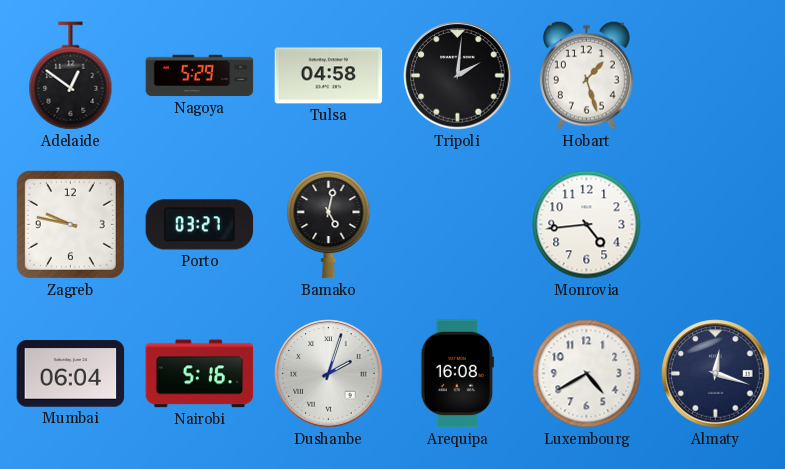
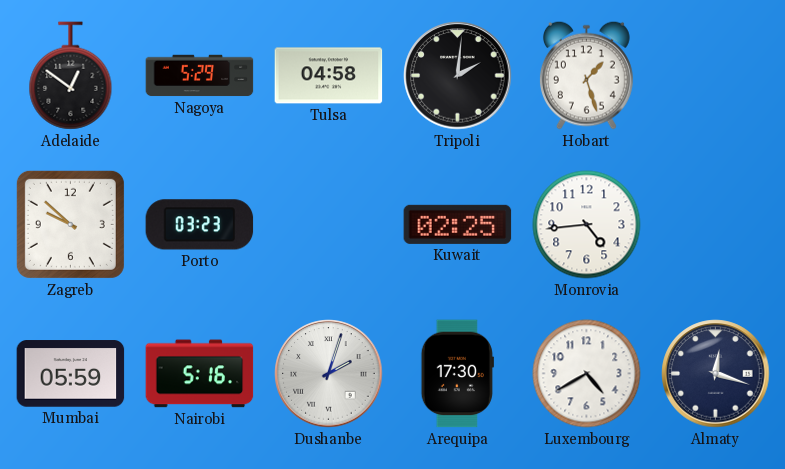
Zagreb: 9:47 -> 9:52
Porto: 03:27 -> 03:23
Bamako: 5:02 -> none
Kuwait: none -> 02:25
Mumbai: 06:04 -> 05:59
Arequipa: 16:08 -> 17:30
